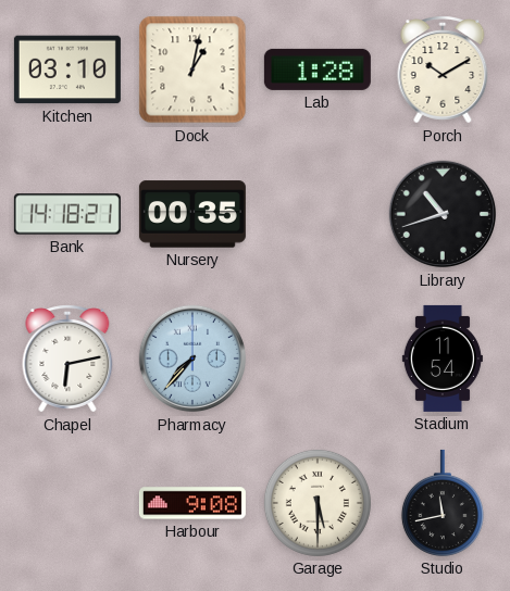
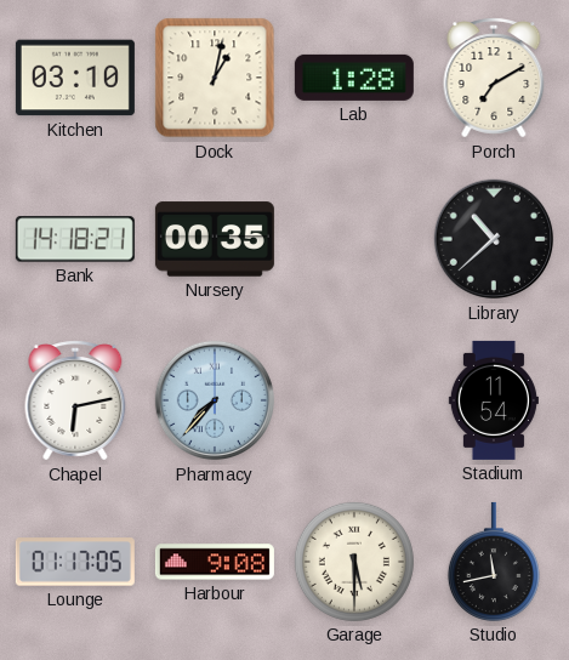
Porch: 10:10 -> 7:10
Library: 10:42 -> 10:38
Lounge: none -> 01:17
